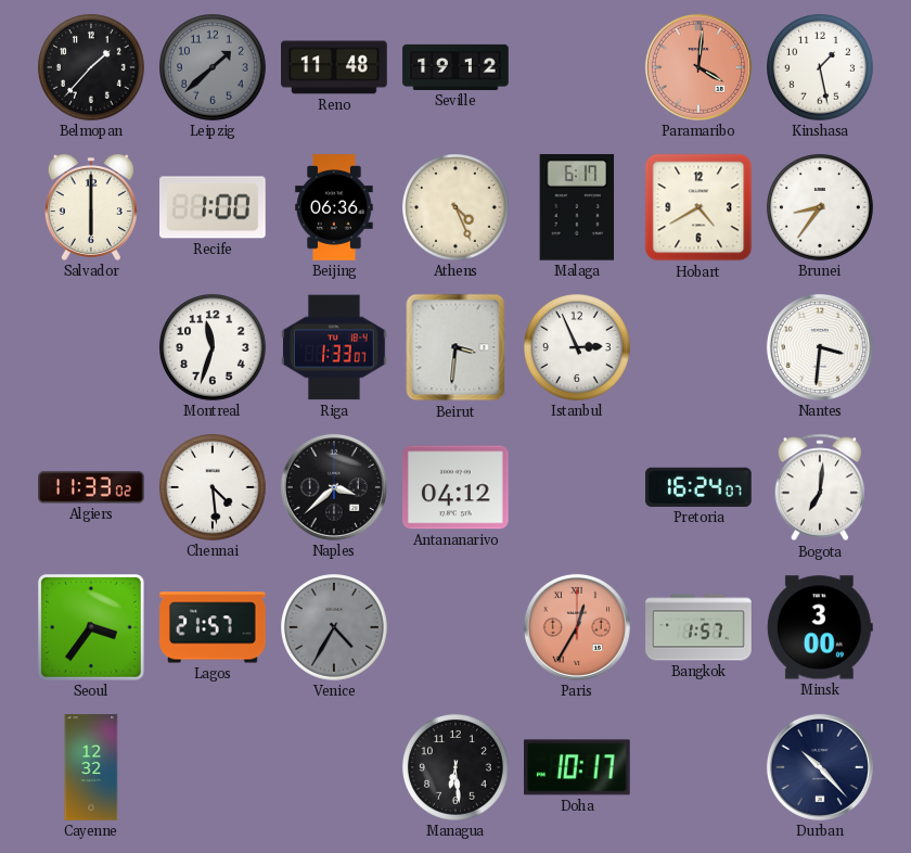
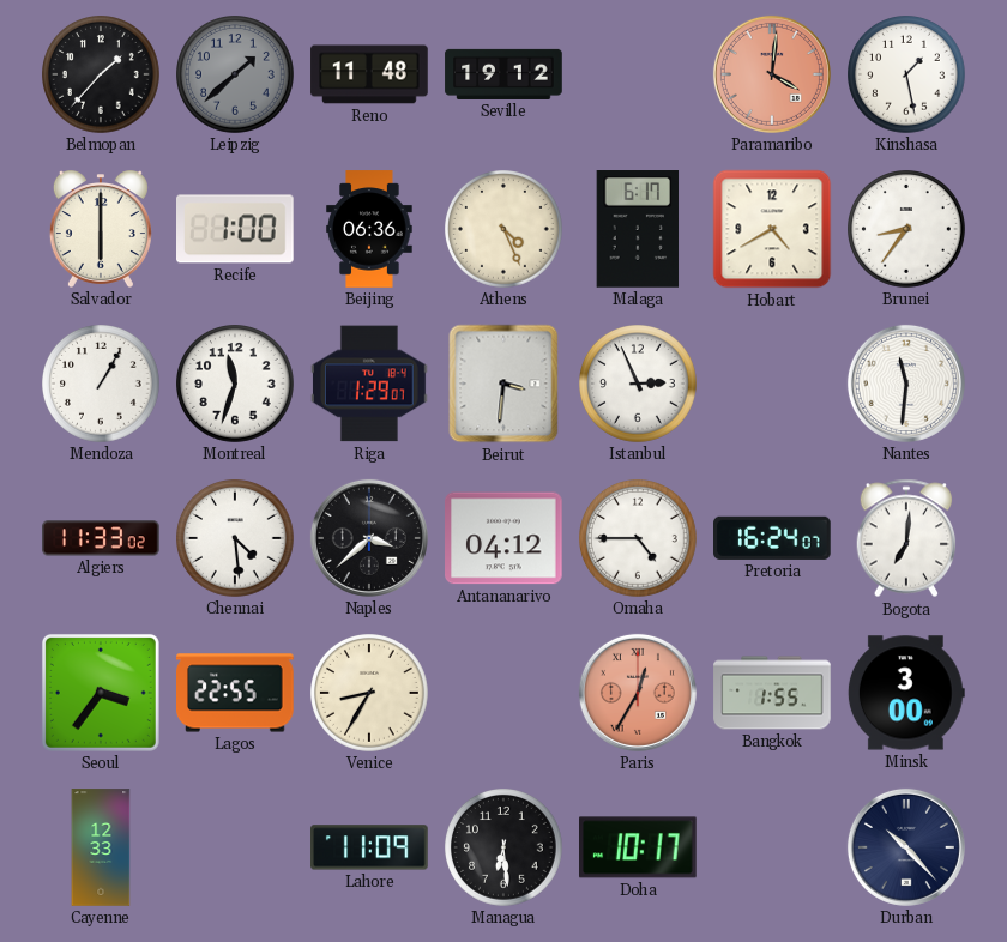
Mendoza: none -> 1:05
Riga: 1:33 -> 1:29
Nantes: 3:31 -> 11:31
Omaha: none -> 4:45
Lagos: 21:57 -> 22:55
Venice: 4:35 -> 8:35
Venice dial: grey -> cream
Bangkok: 1:57 -> 1:55
Cayenne: 12:32 -> 12:33
Lahore: none -> 11:09
